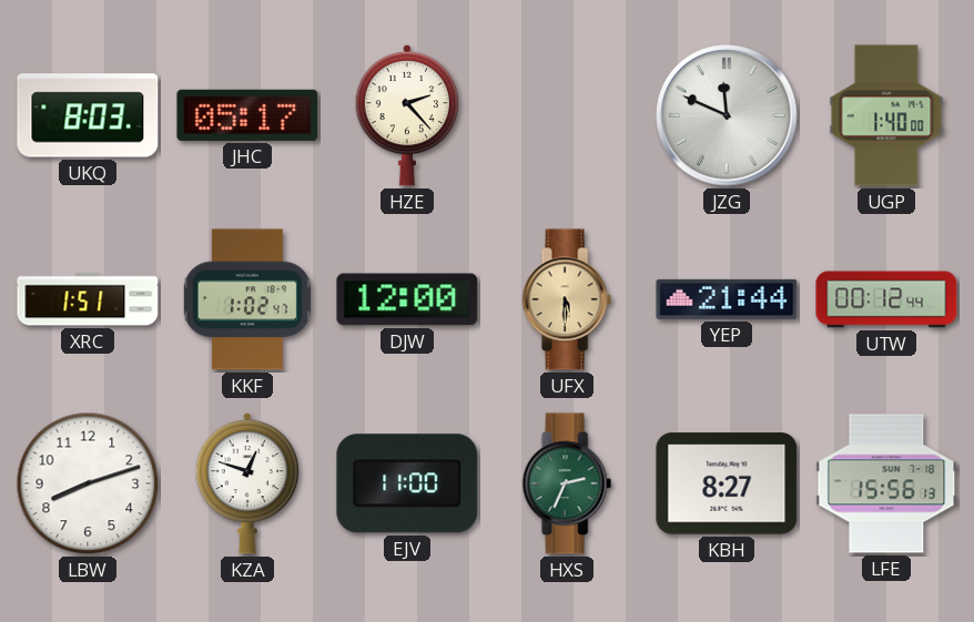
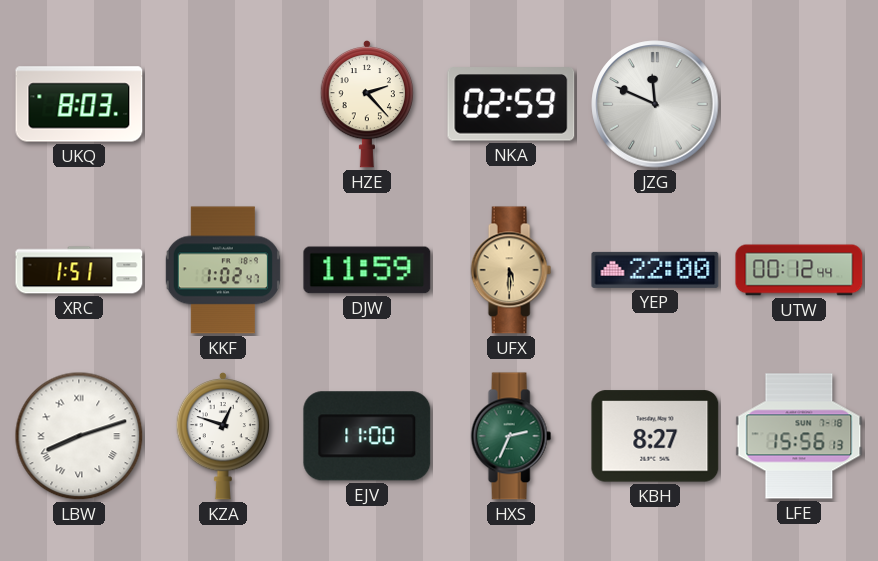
JHC: 05:17 -> none
NKA: none -> 02:59
UGP: 1:40 -> none
DJW: 12:00 -> 11:59
YEP: 21:44 -> 22:00
LBW numerals: Arabic -> Roman
